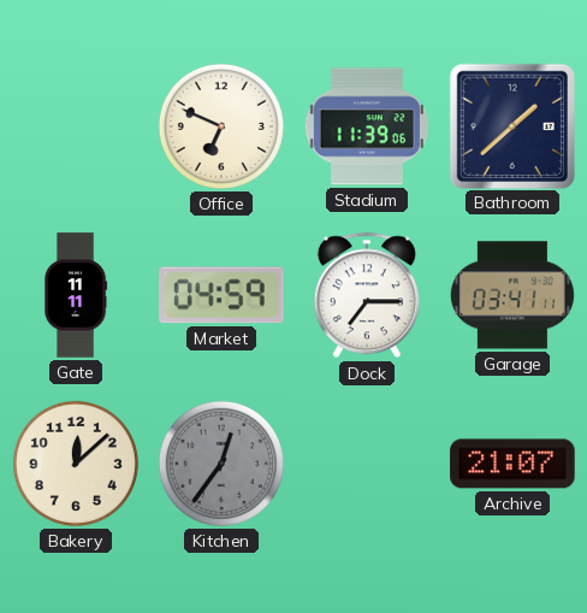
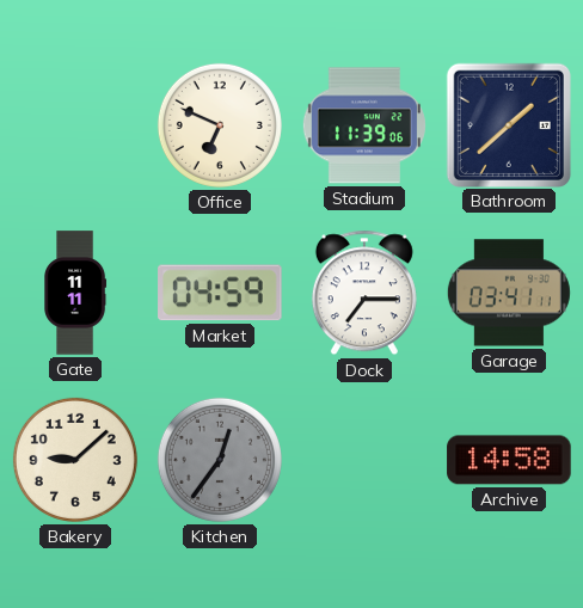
Bakery: 12:08 -> 9:08
Archive: 21:07 -> 14:58
